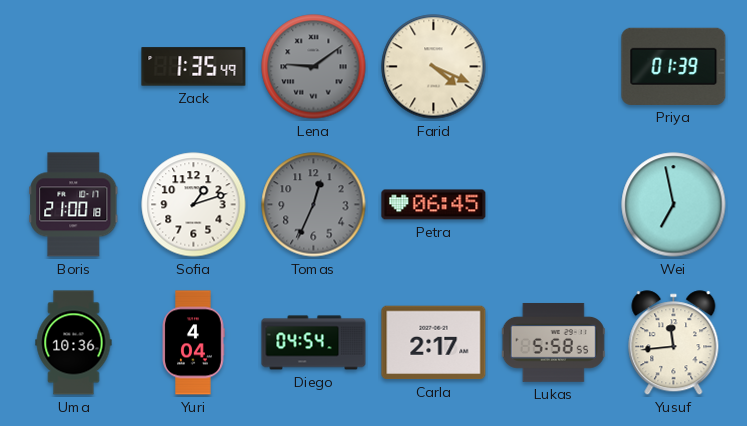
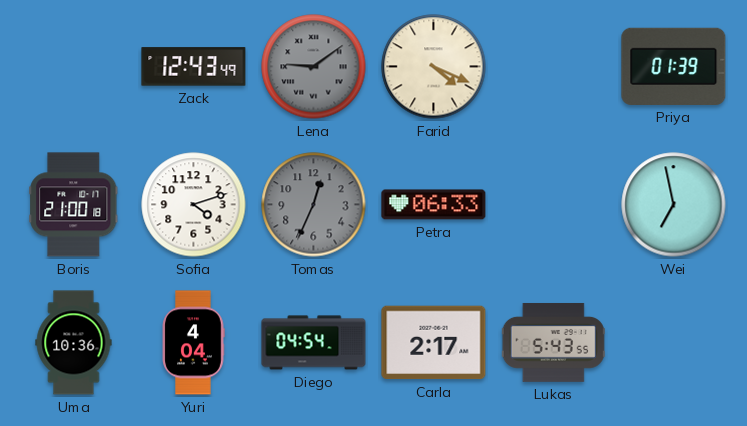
Zack: 1:35 -> 12:43
Sofia: 1:12 -> 4:12
Petra: 06:45 -> 06:33
Lukas: 5:58 -> 5:43
Yusuf: 11:44 -> none
